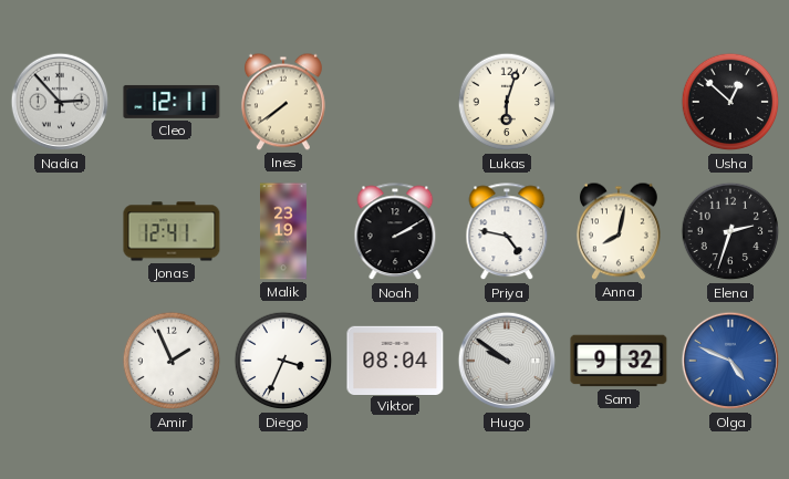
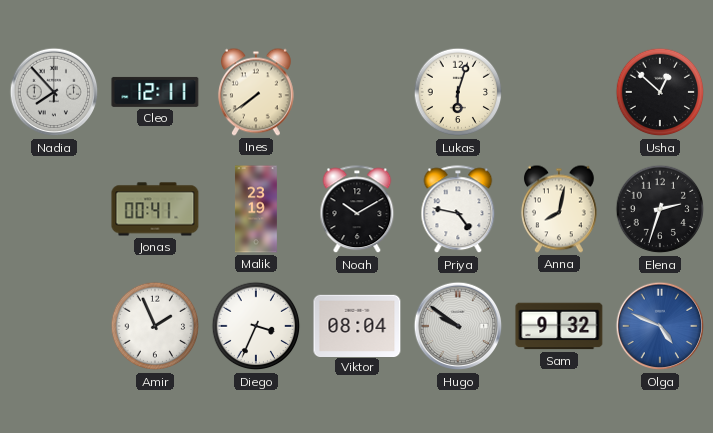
Nadia: 2:53 -> 7:53
Jonas: 12:41 -> 00:41
Noah: 2:10 -> 10:10
